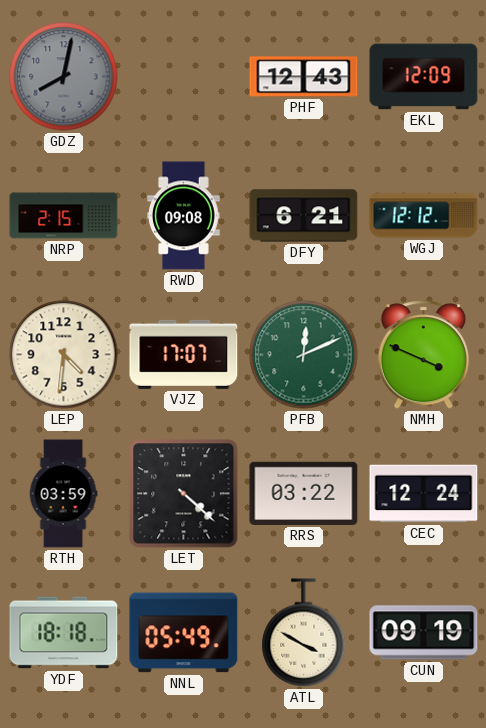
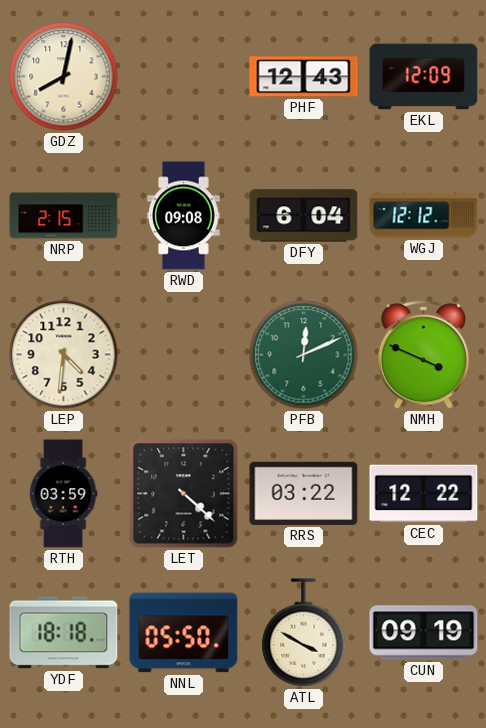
GDZ dial: grey -> cream
DFY: 6:21 -> 6:04
VJZ: 17:07 -> none
CEC: 12:24 -> 12:22
NNL: 05:49 -> 05:50
